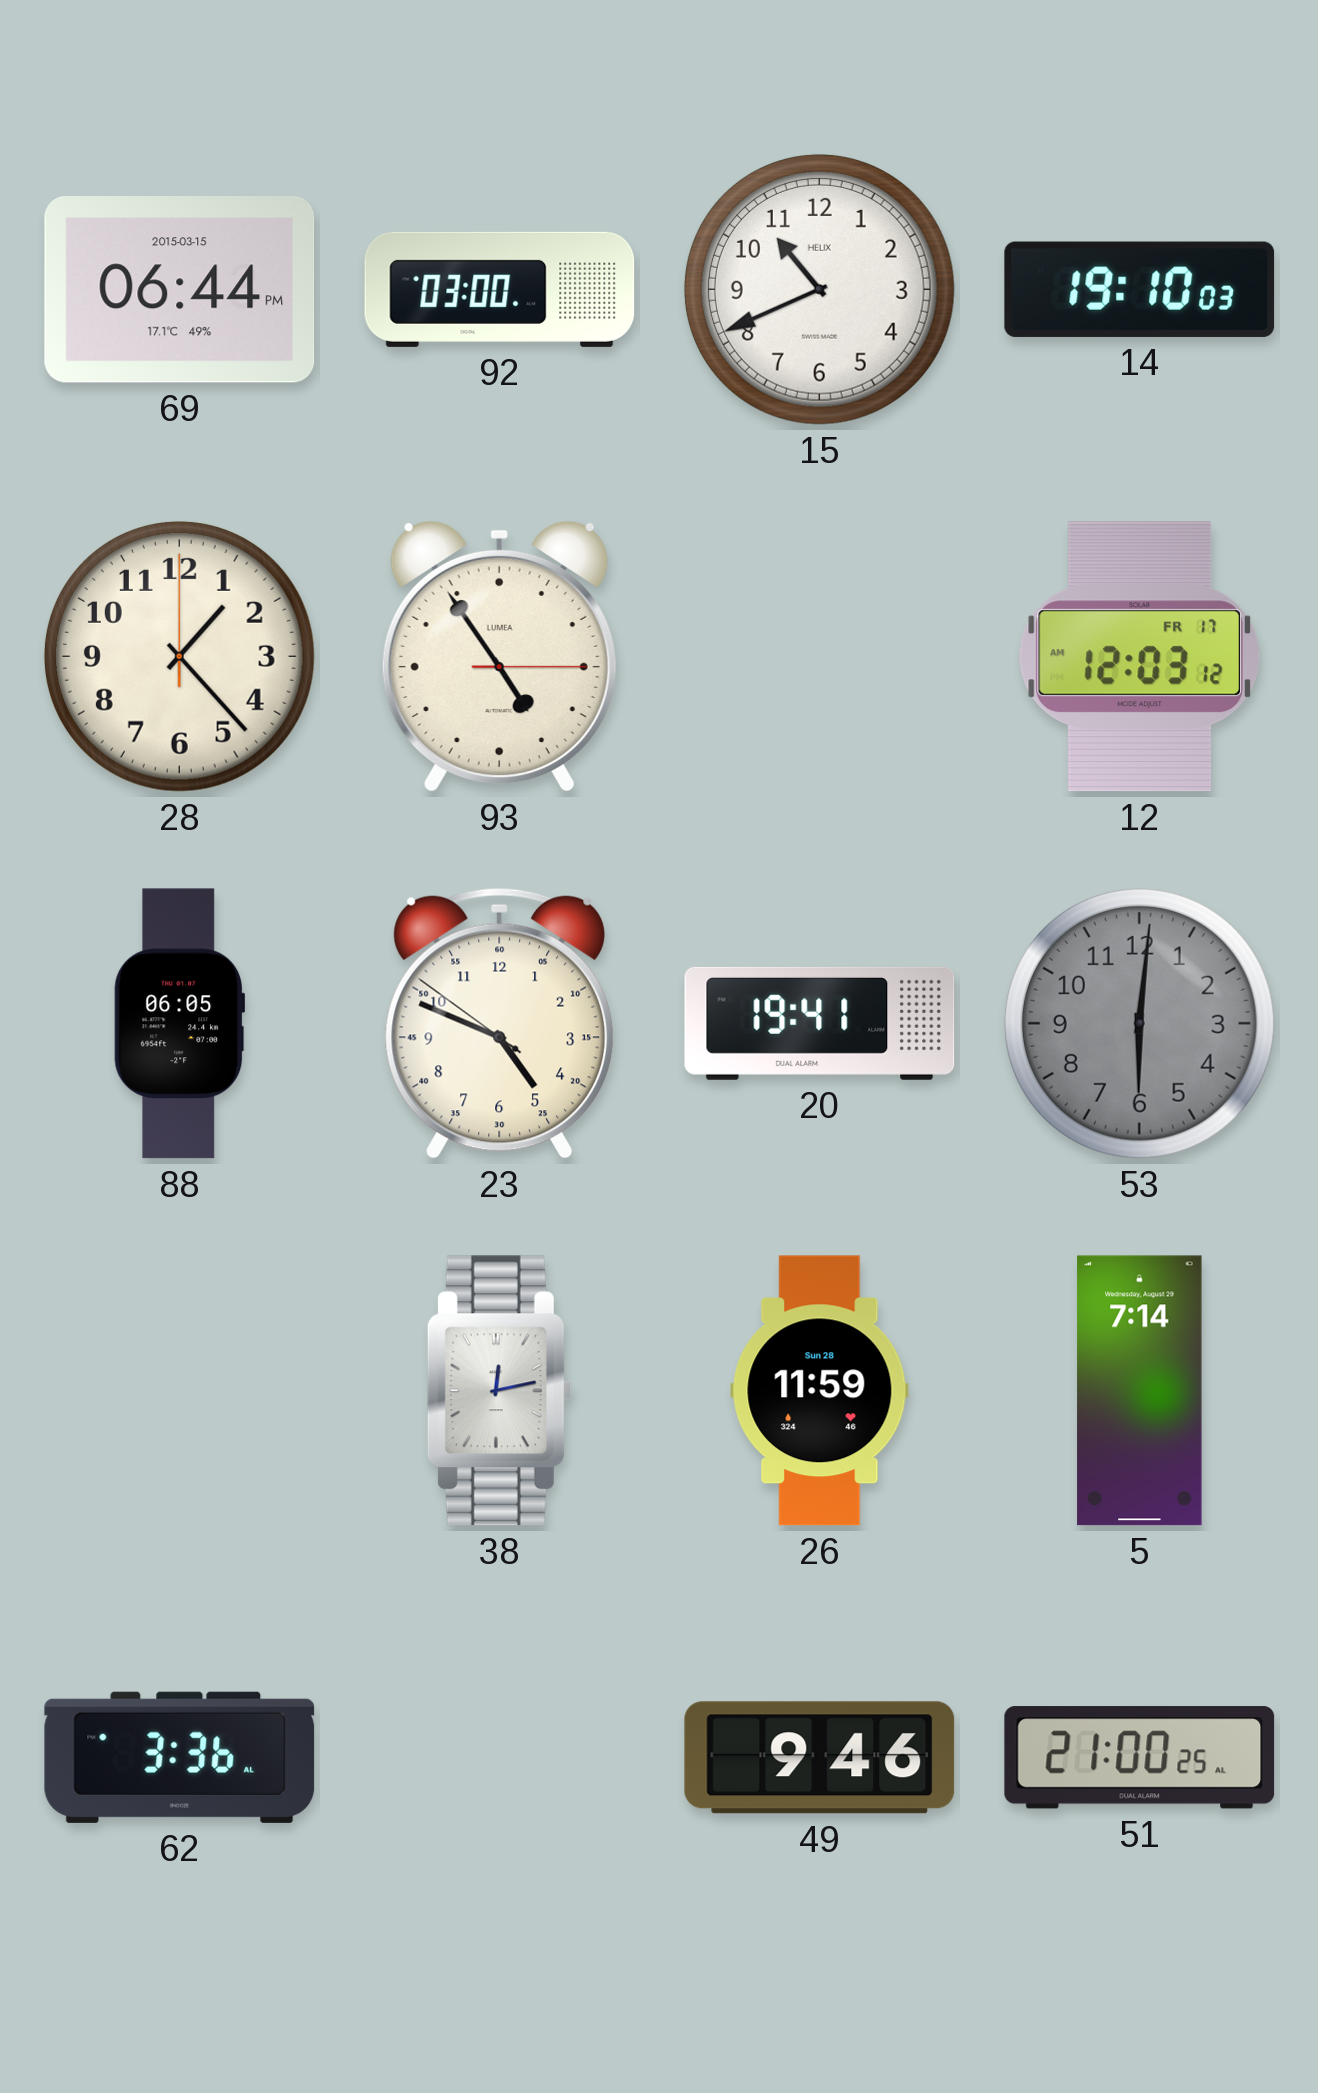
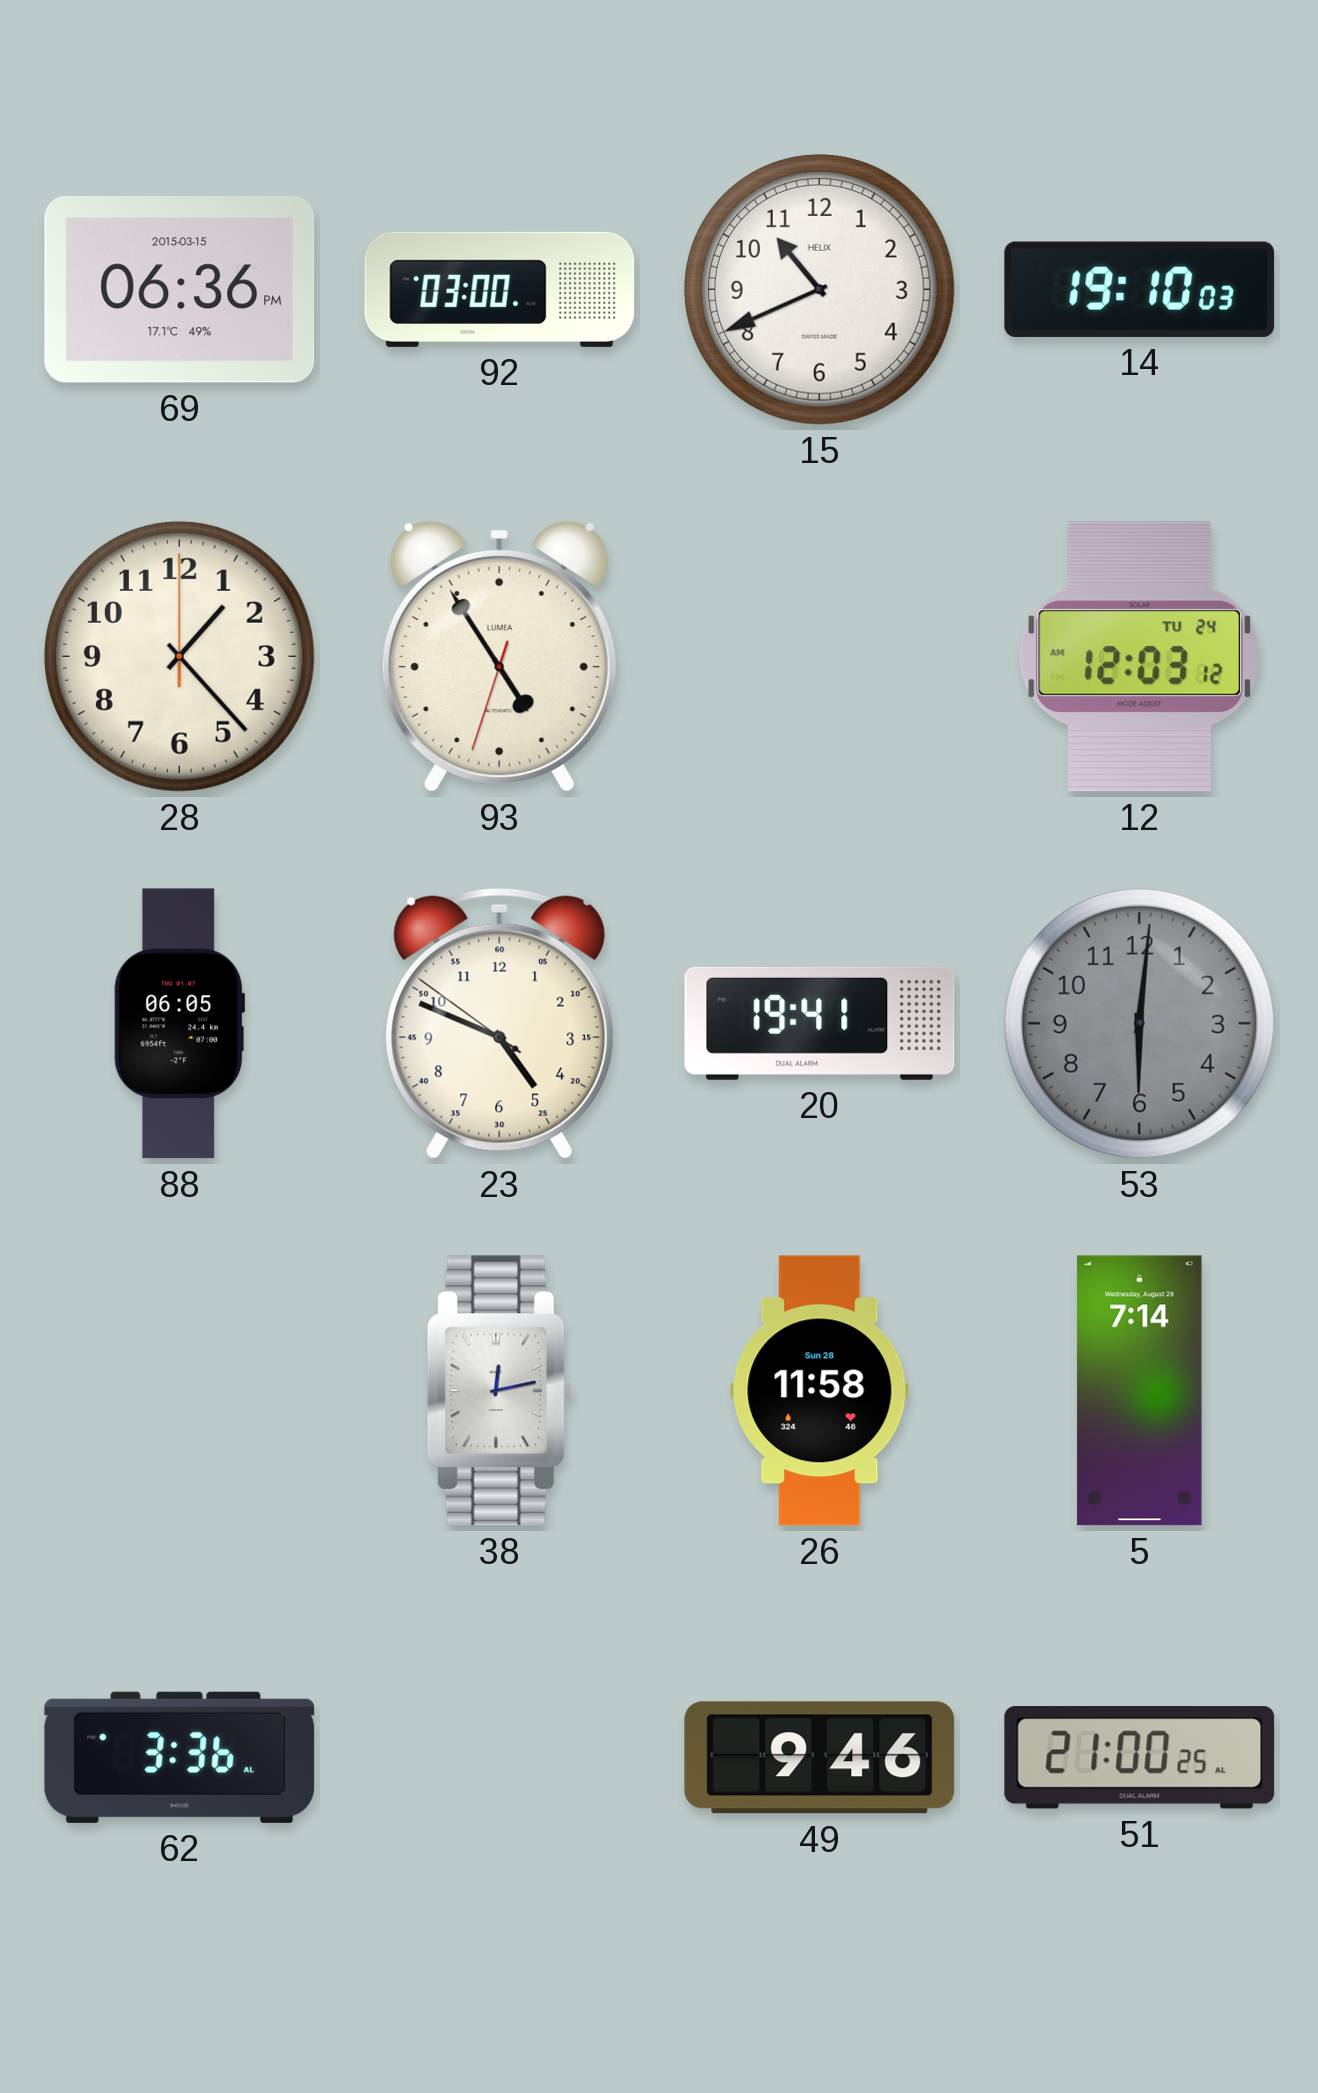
69: 06:44 -> 06:36
93: 4:54:15 -> 4:54:33
12 date: FR 17 -> TU 24
26: 11:59 -> 11:58
